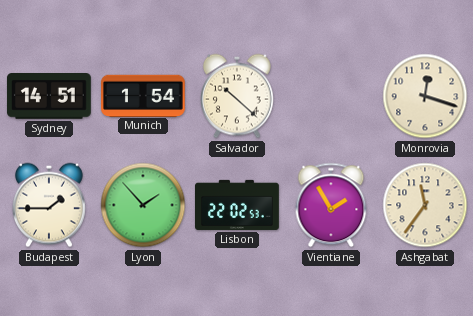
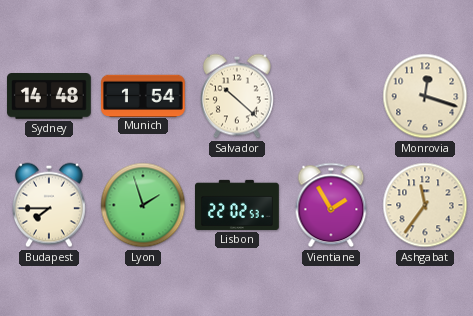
Sydney: 14:51 -> 14:48
Budapest: 1:45 -> 7:45
Lyon: 1:53 -> 1:57
